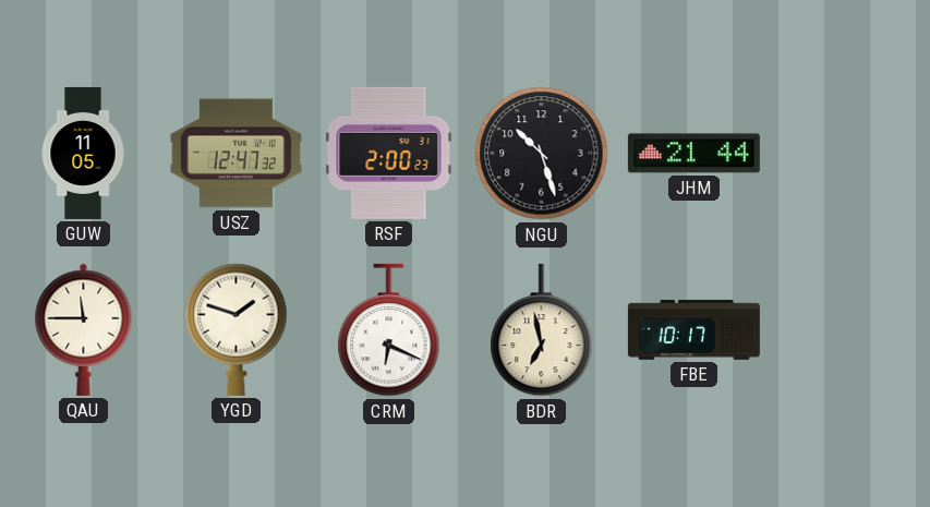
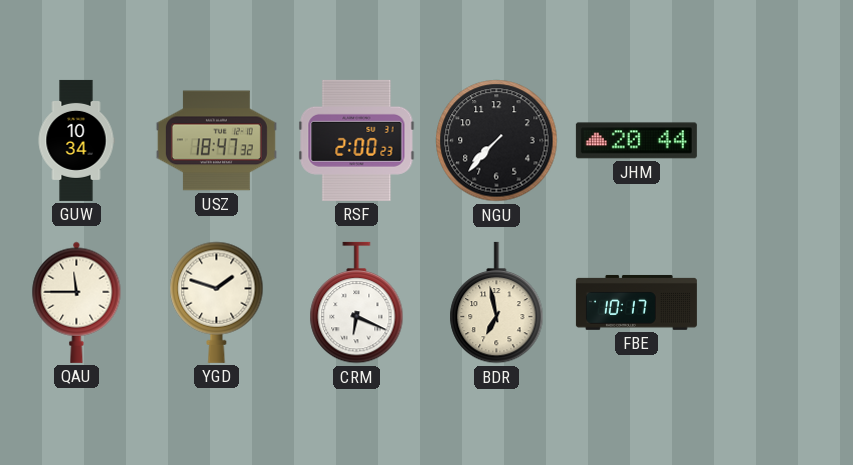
GUW: 11:05 -> 10:34
USZ: 12:47 -> 18:47
NGU: 10:27 -> 7:37
JHM: 21:44 -> 20:44
